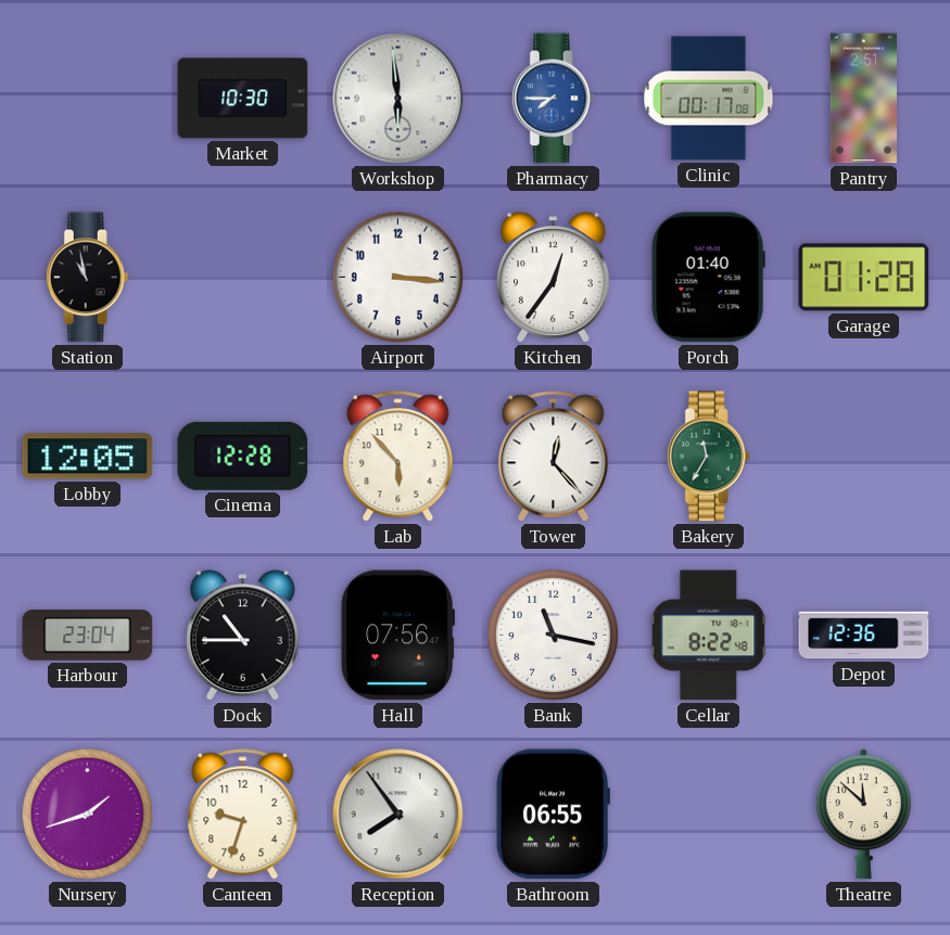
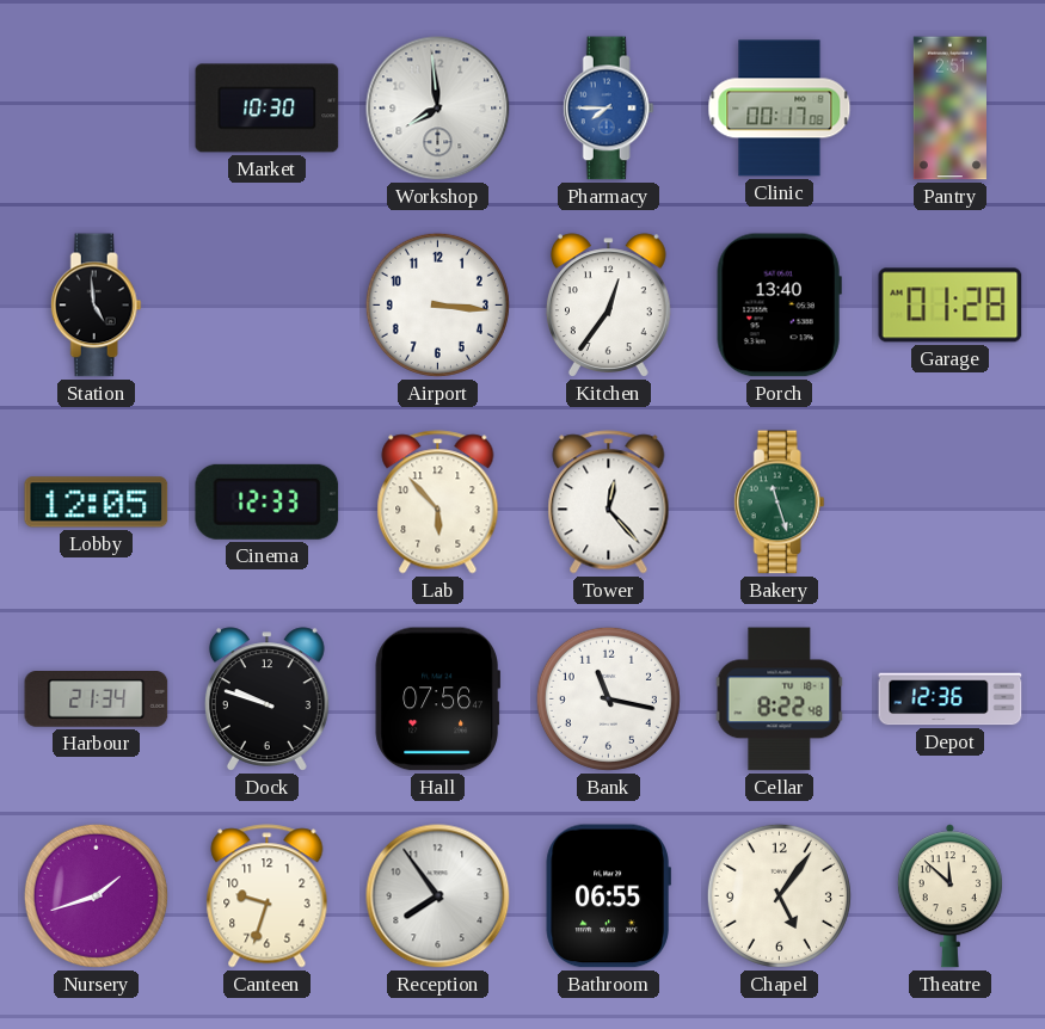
Workshop: 5:59 -> 7:59
Station: 10:58 -> 4:59
Porch: 01:40 -> 13:40
Cinema: 12:28 -> 12:33
Bakery: 11:35 -> 11:27
Harbour: 23:04 -> 21:34
Dock: 10:45 -> 9:48
Chapel: none -> 5:06
